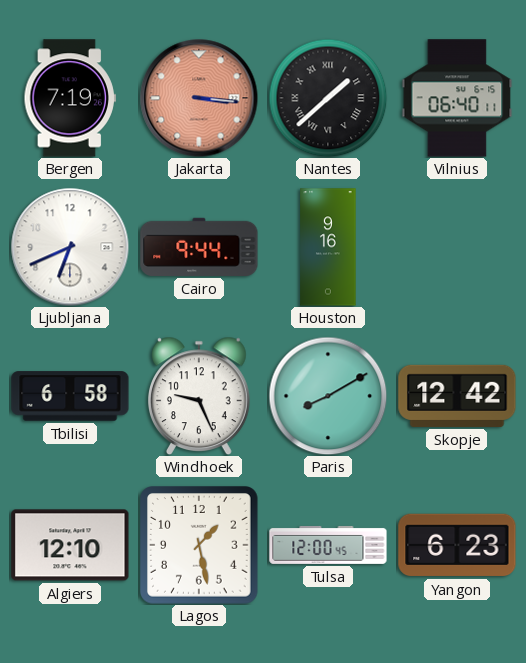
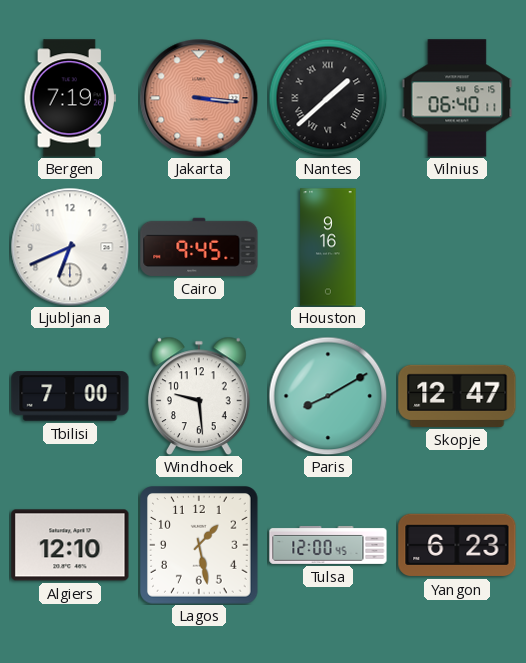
Cairo: 9:44 -> 9:45
Tbilisi: 6:58 -> 7:00
Windhoek: 9:26 -> 9:29
Skopje: 12:42 -> 12:47
